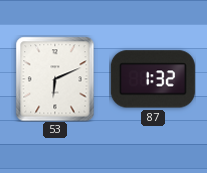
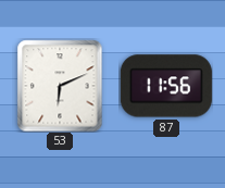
87: 1:32 -> 11:56
